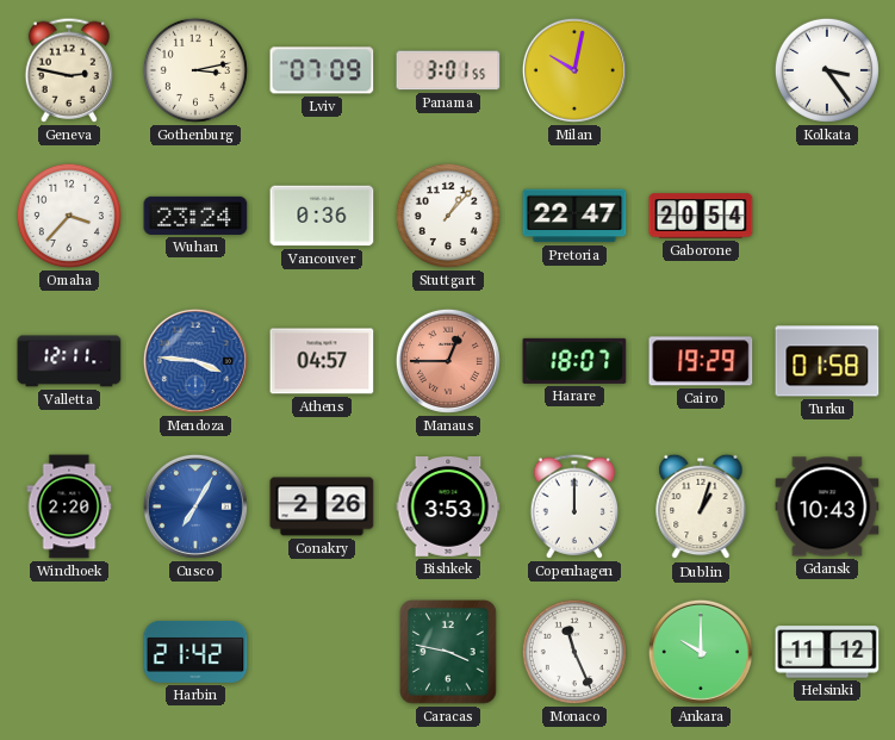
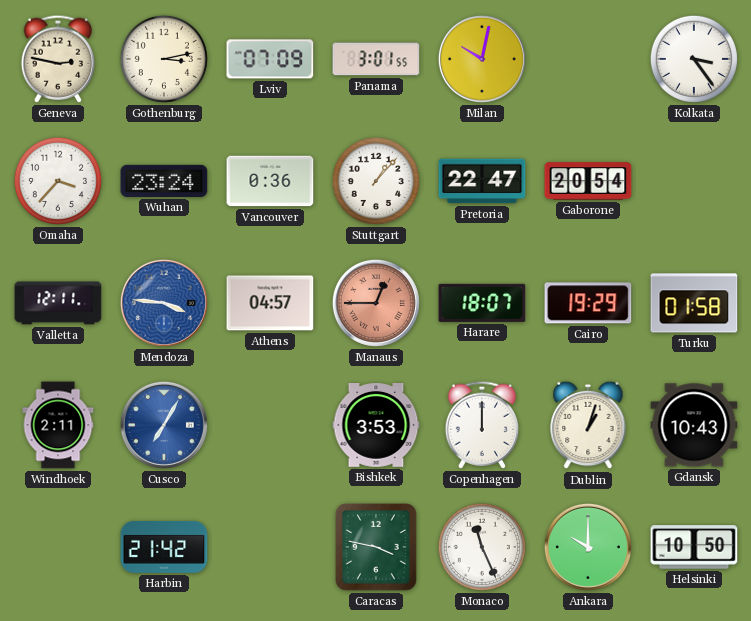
Windhoek: 2:20 -> 2:11
Conakry: 2:26 -> none
Helsinki: 11:12 -> 10:50
